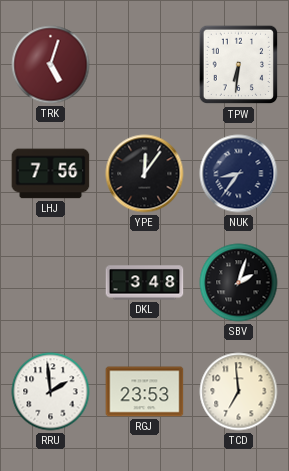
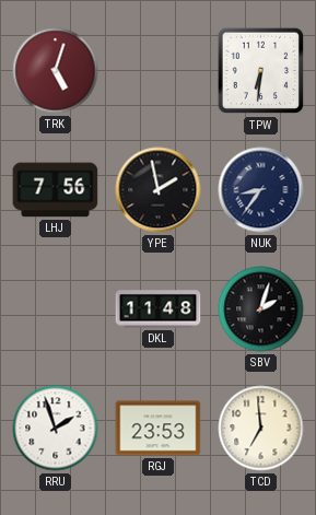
YPE: 12:06 -> 1:58
DKL: 3:48 -> 11:48
RRU: 1:59 -> 1:57
